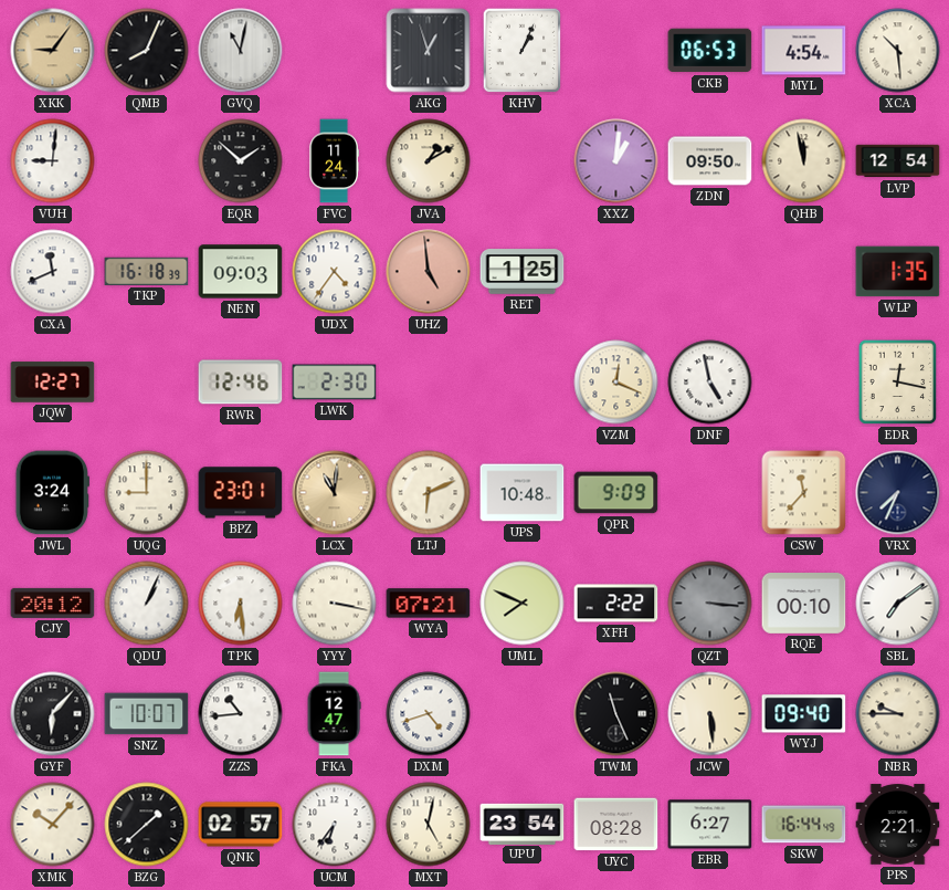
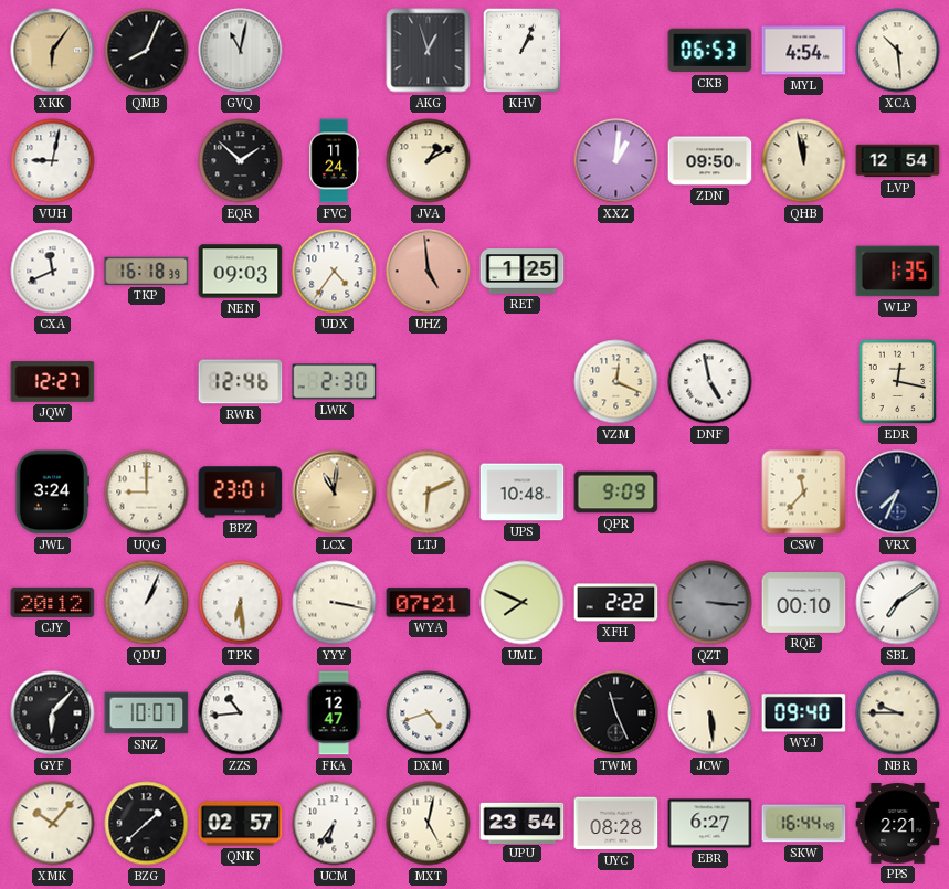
XKK: 9:06 -> 6:06
VUH: 9:01 -> 9:02
